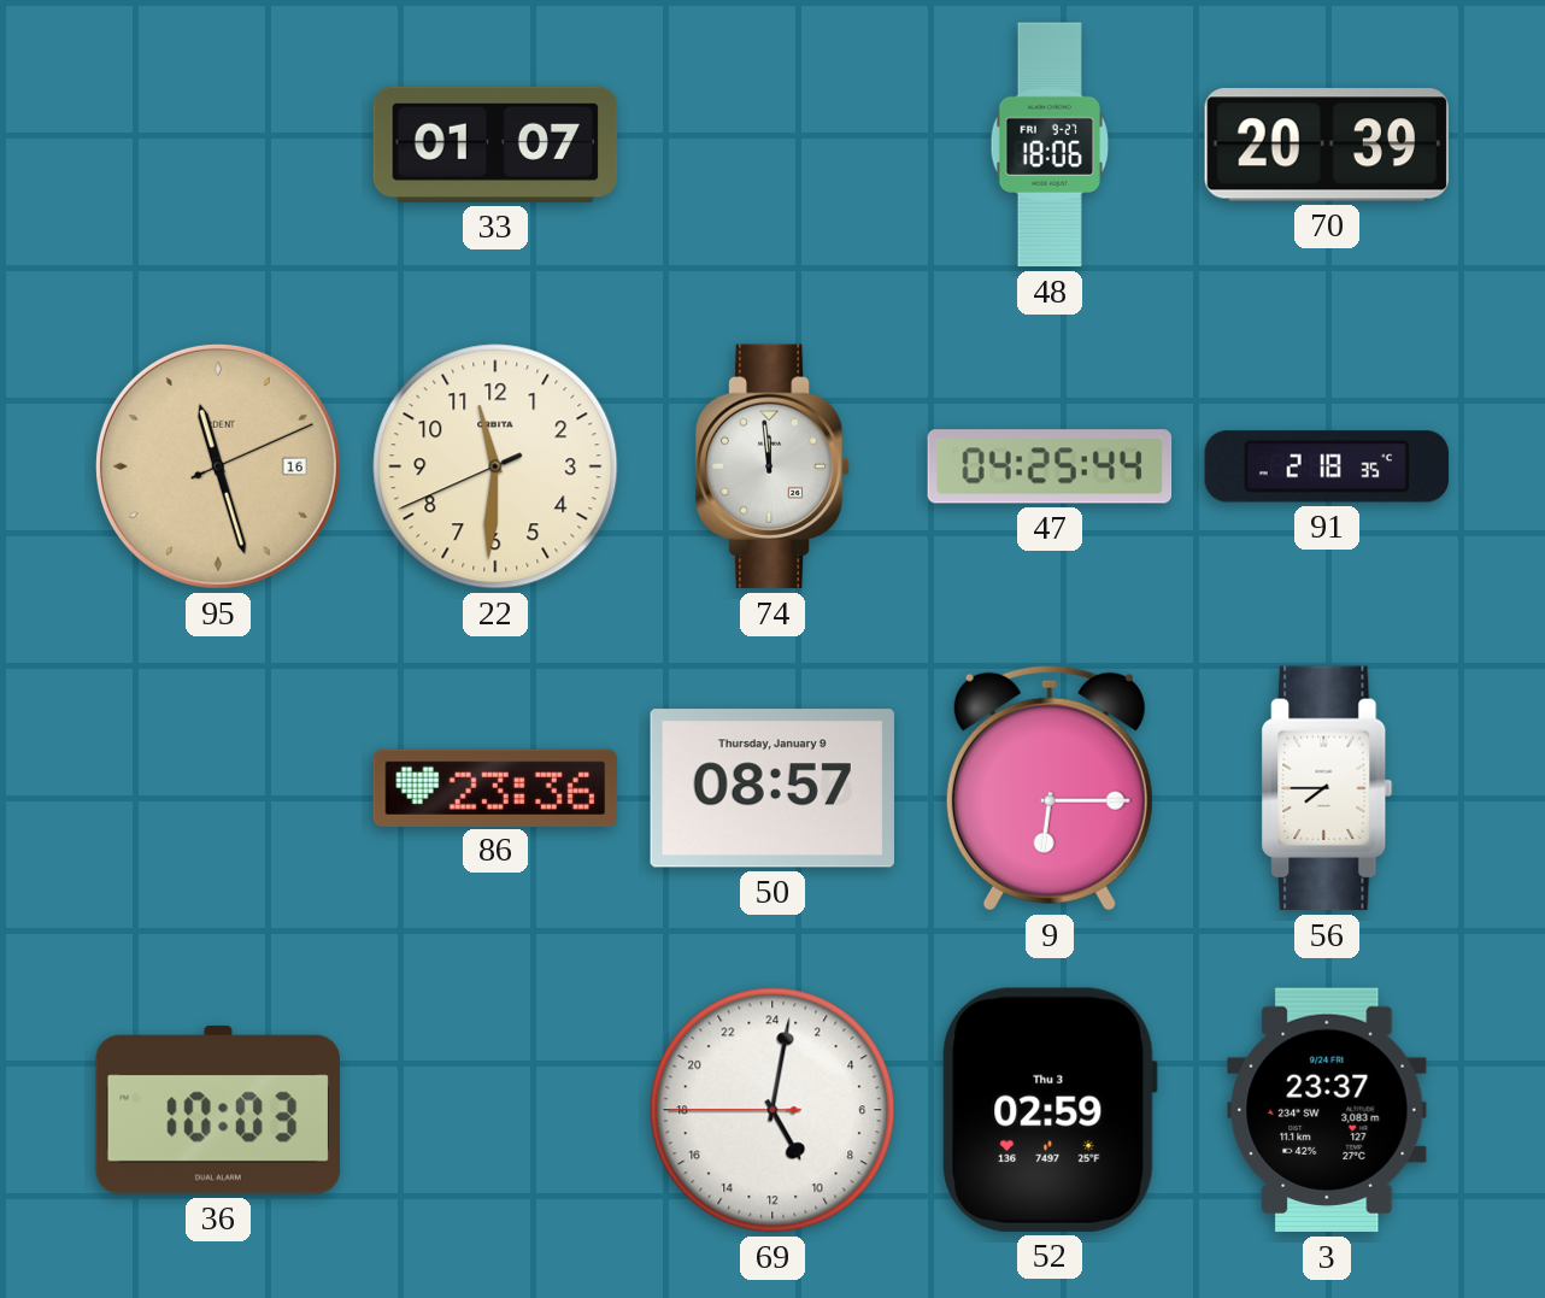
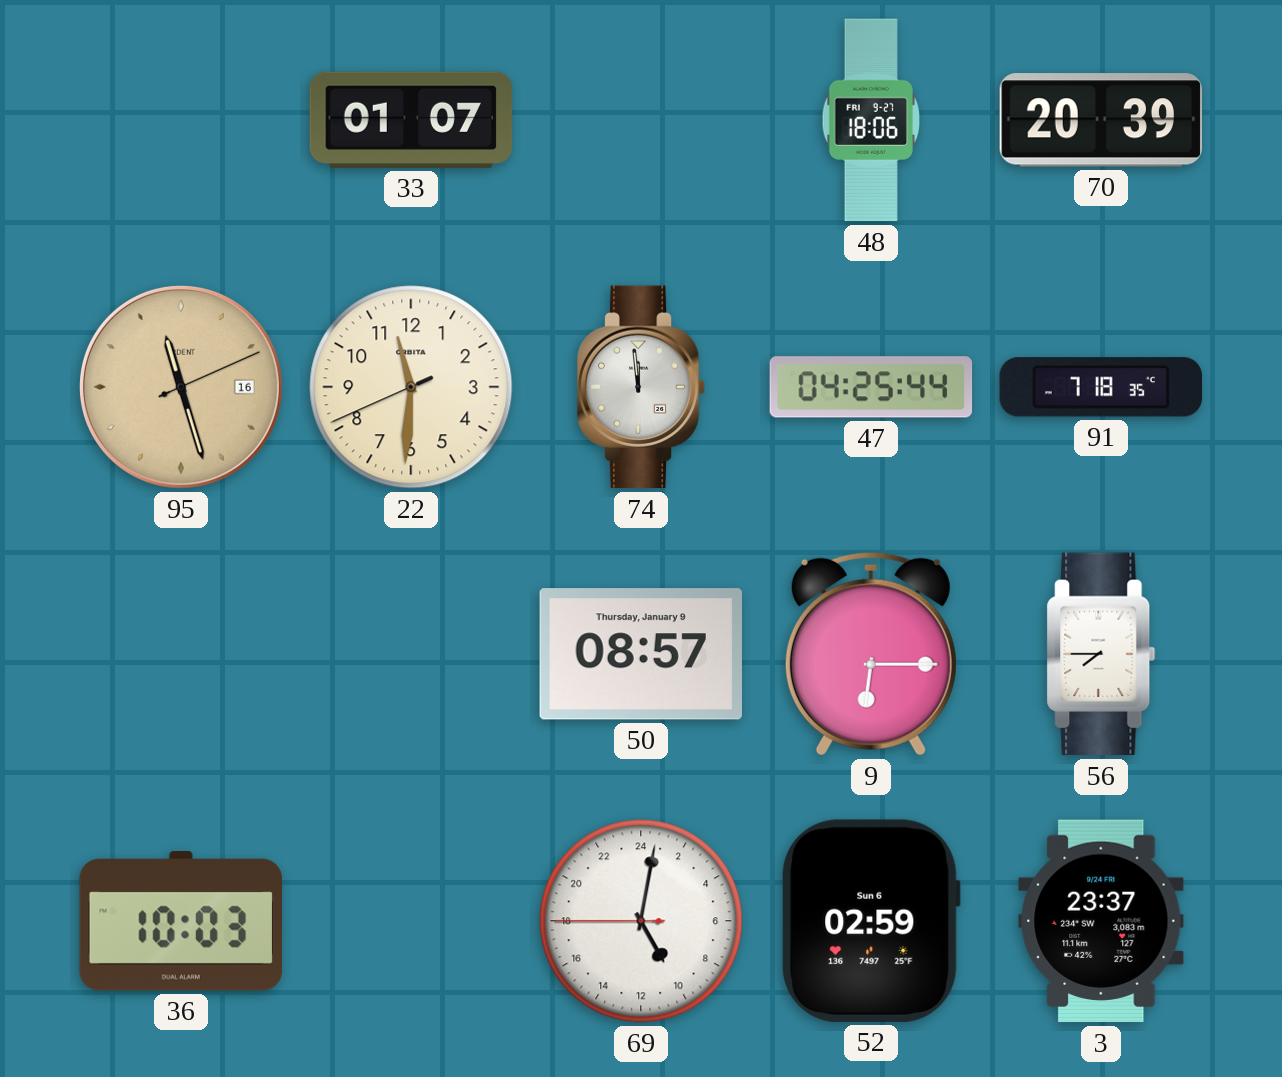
91: 2:18 -> 7:18
86: 23:36 -> none
52 date: Thu 3 -> Sun 6
